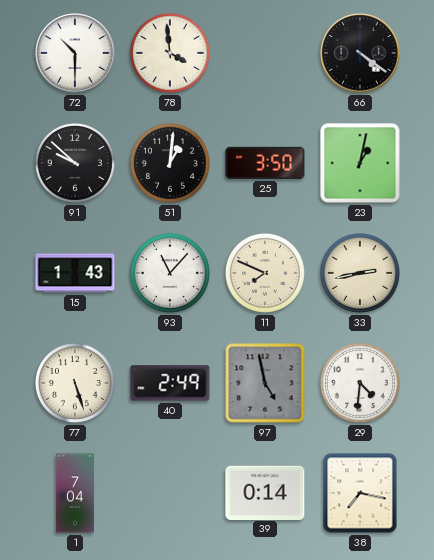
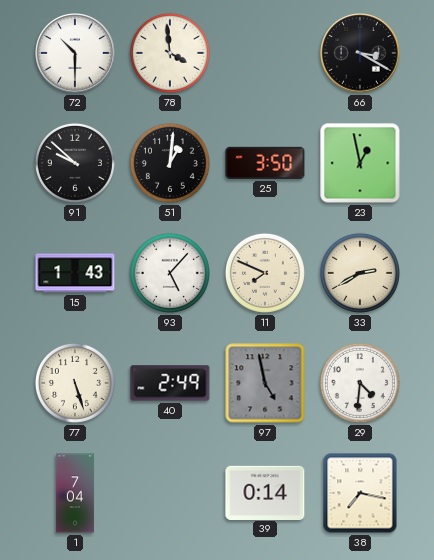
66: 4:21 -> 3:20
23: 1:02 -> 12:58
93: 11:07 -> 5:07
33: 2:43 -> 2:40
